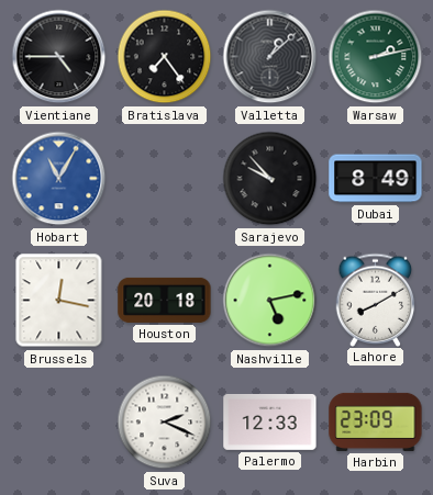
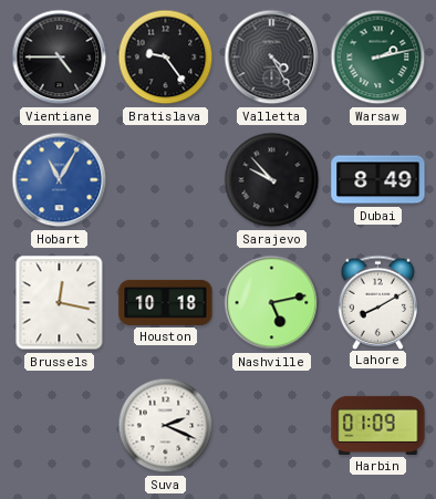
Bratislava: 7:24 -> 9:24
Valletta: 1:08 -> 4:25
Houston: 20:18 -> 10:18
Palermo: 12:33 -> none
Harbin: 23:09 -> 01:09
